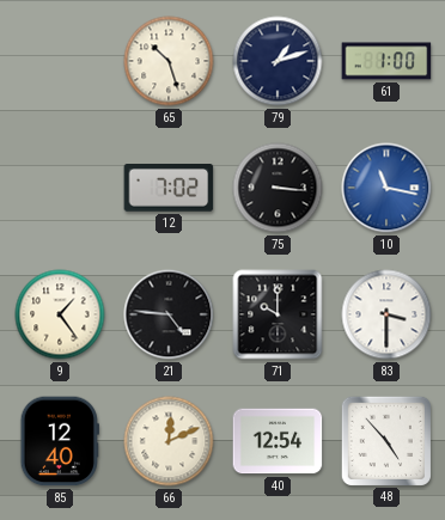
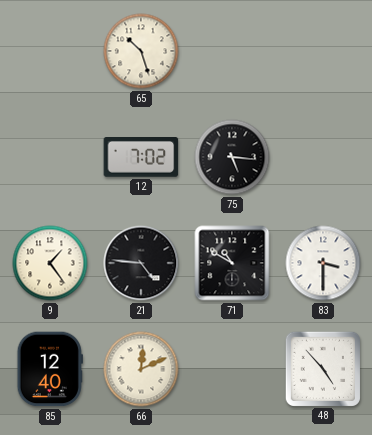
79: 1:12 -> none
61: 1:00 -> none
75: 3:16 -> 5:16
10: 11:17 -> none
71: 10:00 -> 10:50
40: 12:54 -> none
